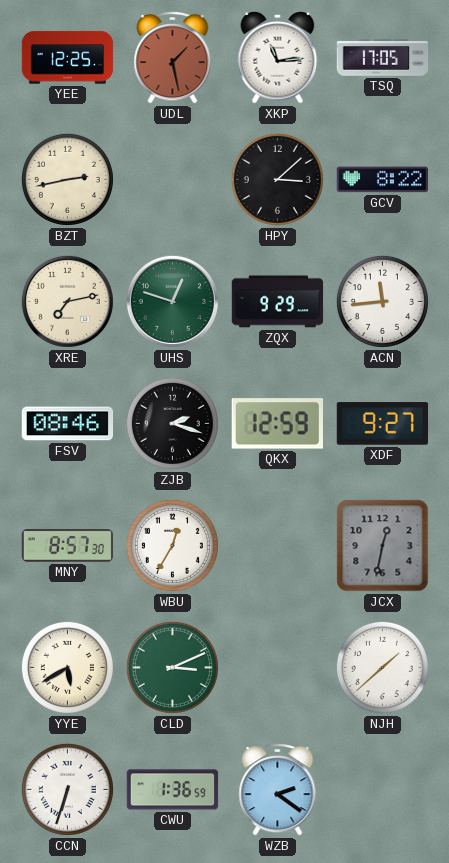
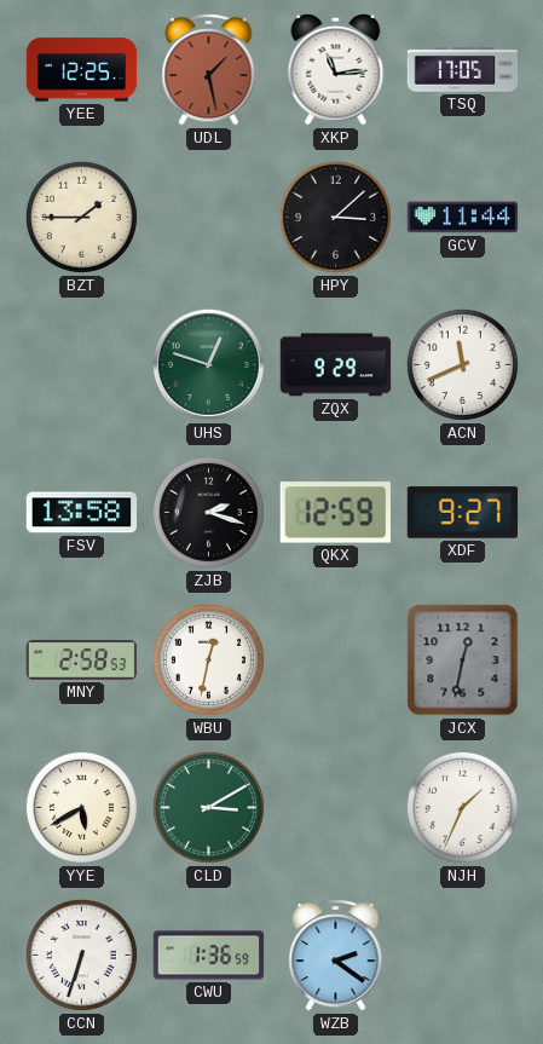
BZT: 2:43 -> 1:45
GCV: 8:22 -> 11:44
XRE: 7:13 -> none
ACN: 11:44 -> 11:41
FSV: 08:46 -> 13:58
MNY: 8:57 -> 2:58
WBU: 12:35 -> 12:32
CLD: 3:11 -> 3:10
NJH: 1:38 -> 1:34
